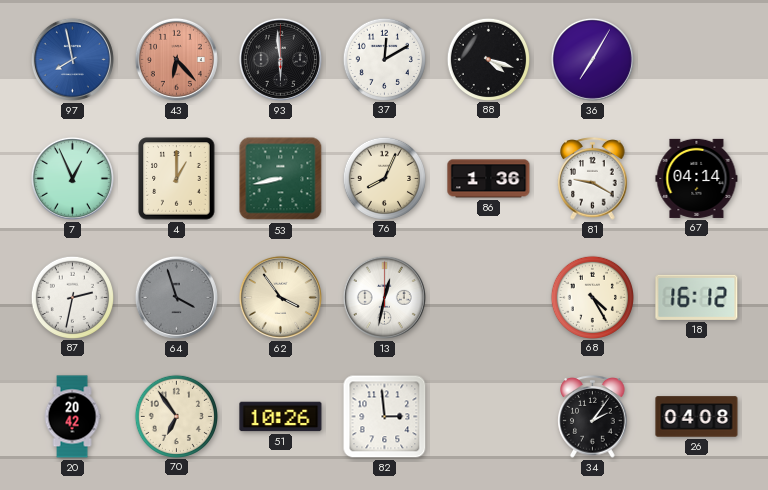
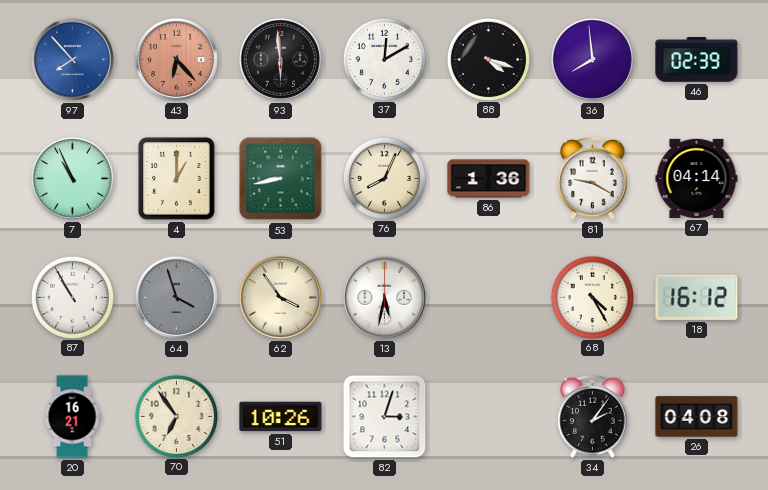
97: 7:58 -> 7:53
36: 7:05 -> 7:59
46: none -> 02:39
7: 12:56 -> 10:56
87: 2:32 -> 10:55
13: 12:32 -> 5:32
20: 20:42 -> 16:21
82: 2:59 -> 3:03
